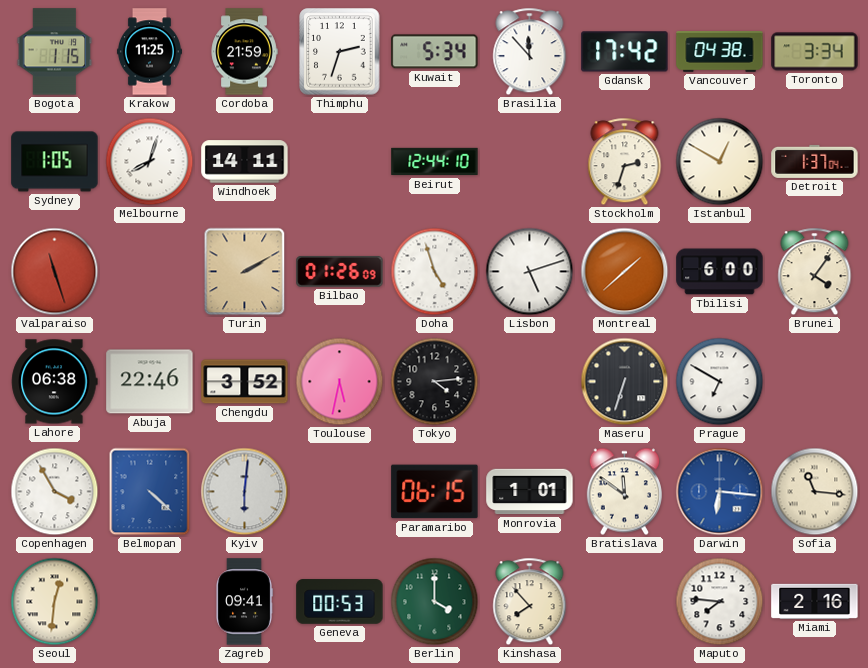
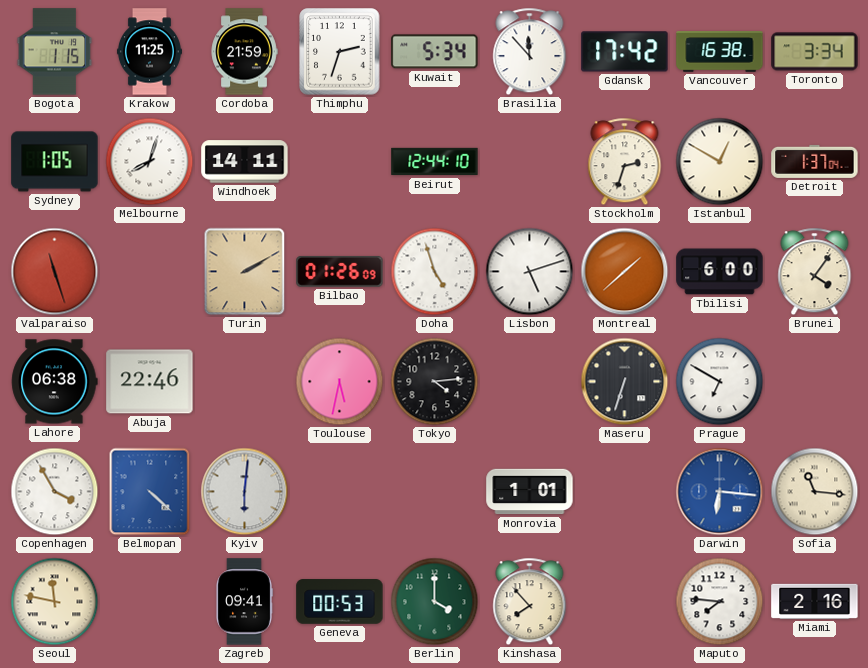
Vancouver: 04:38 -> 16:38
Chengdu: 3:52 -> none
Paramaribo: 06:15 -> none
Bratislava: 11:51 -> none
Seoul: 12:31 -> 11:47
